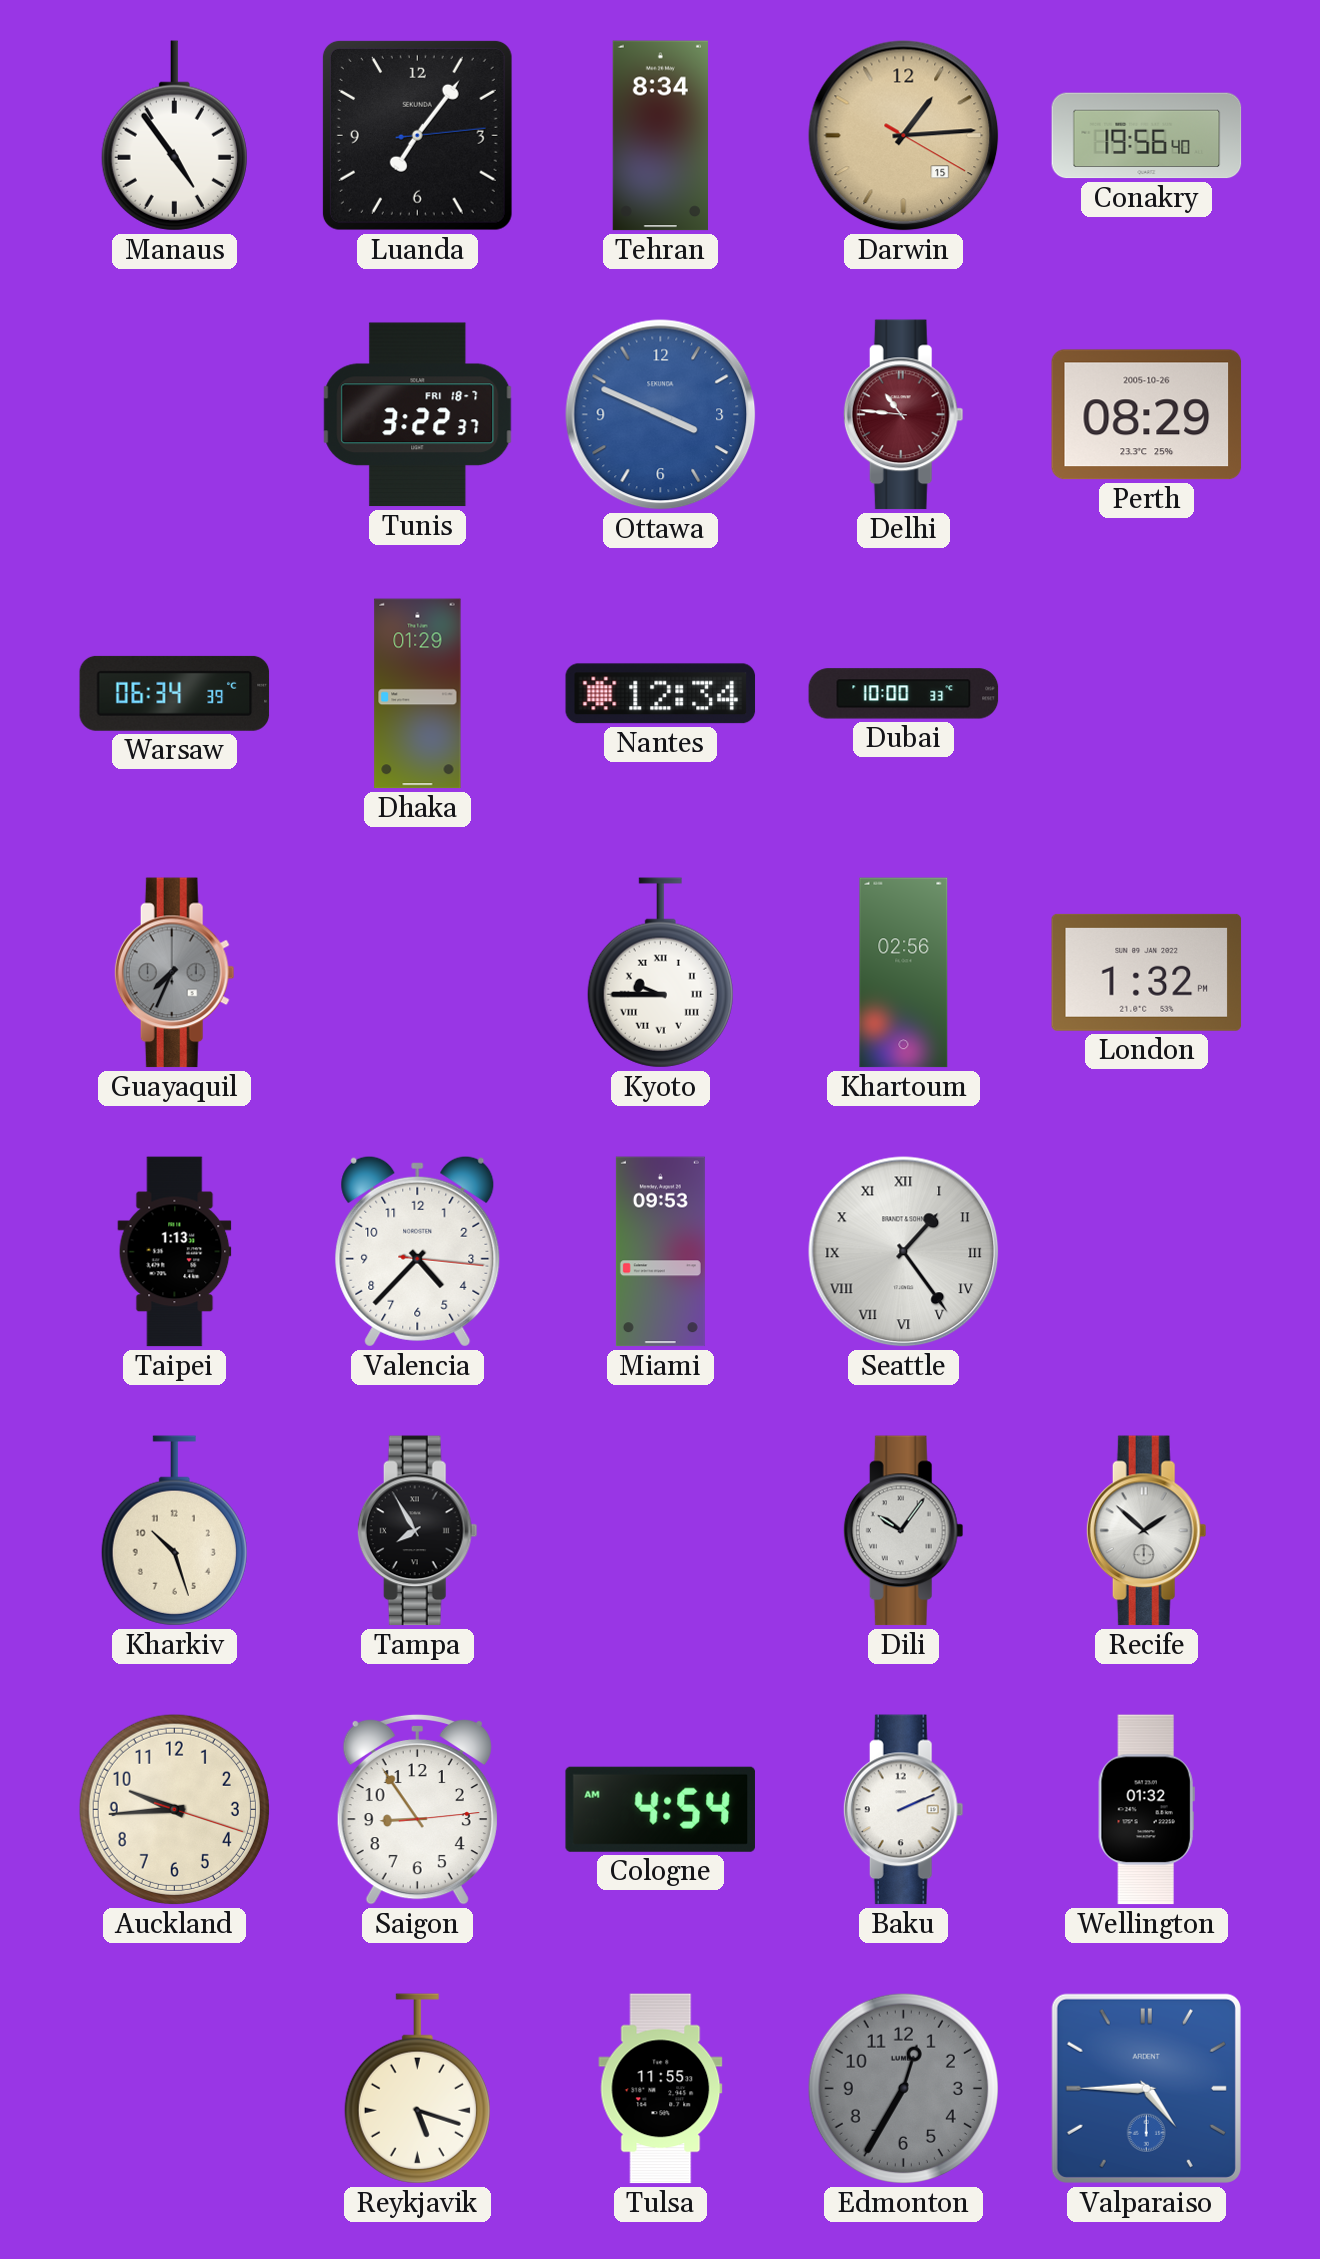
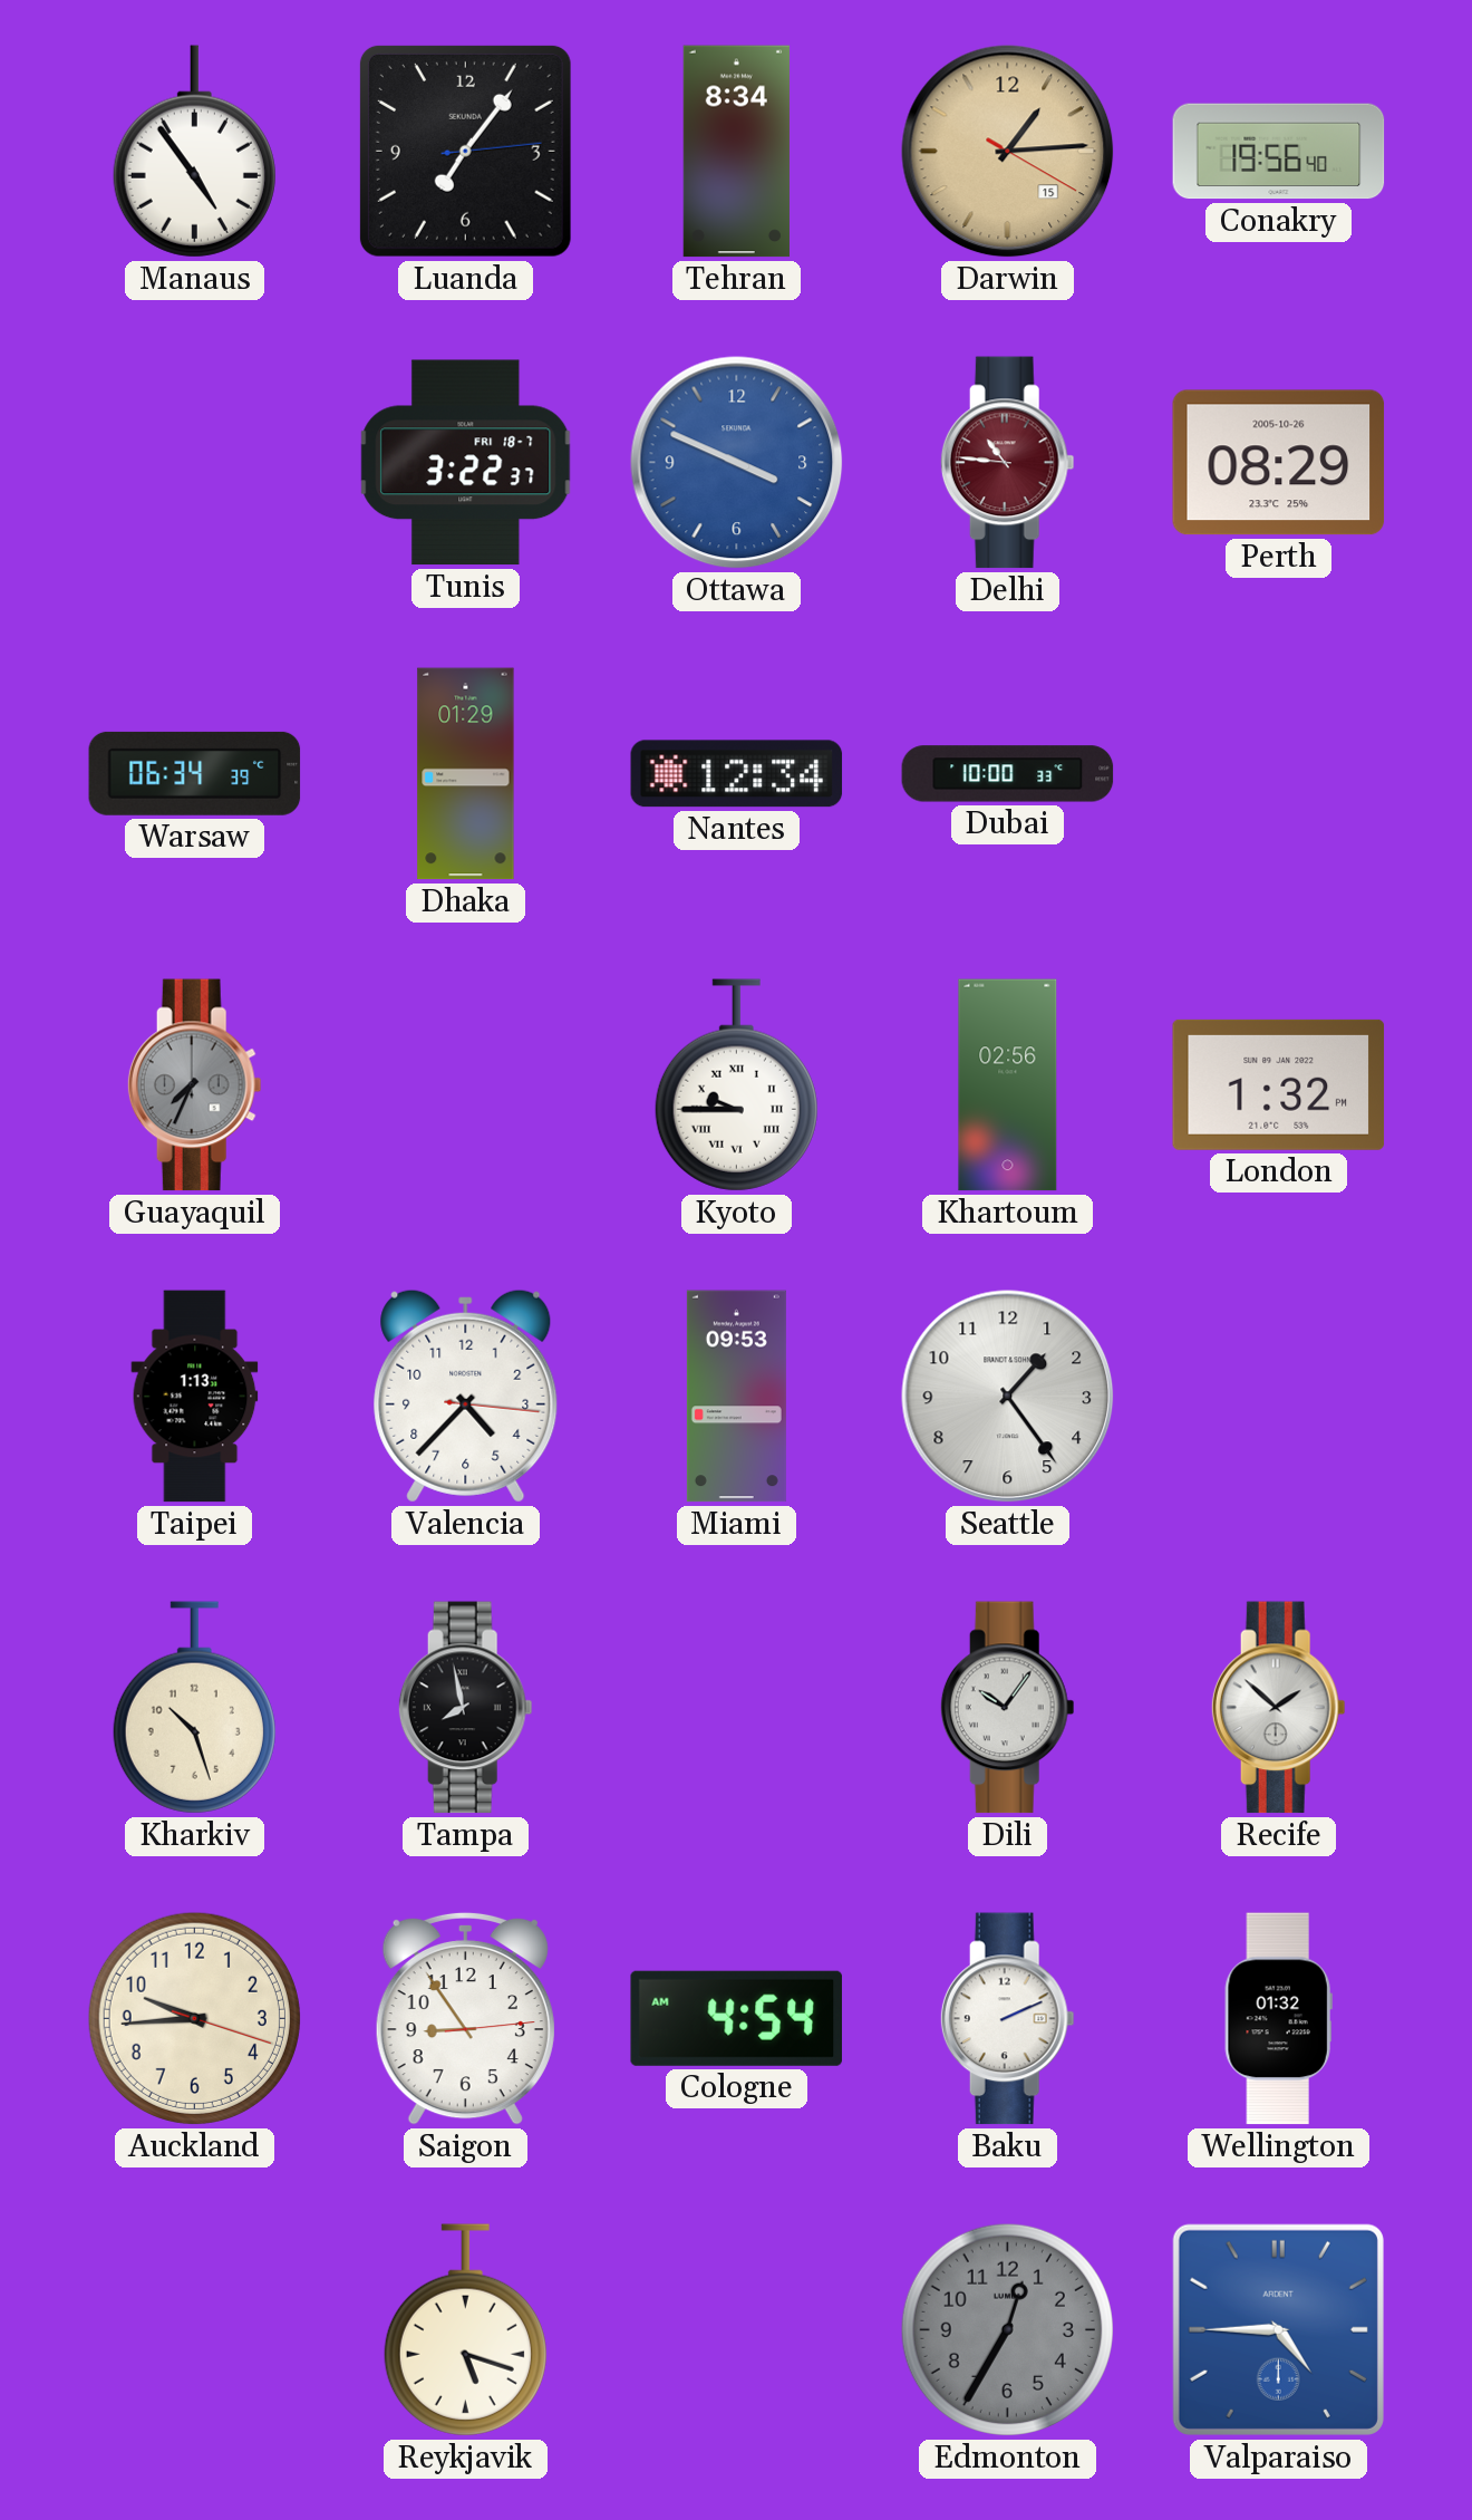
Seattle numerals: Roman -> Arabic
Tampa: 7:55 -> 7:58
Tulsa: 11:55 -> none
